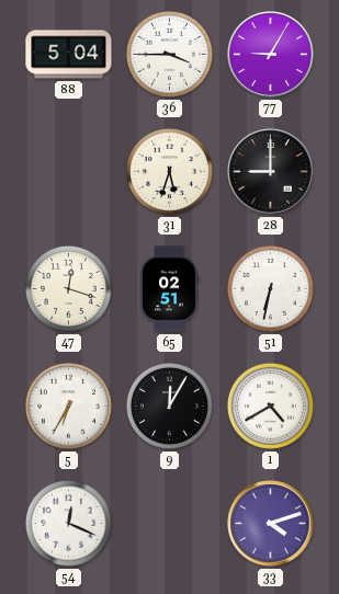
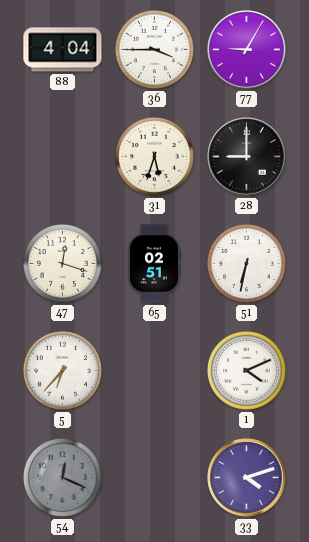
88: 5:04 -> 4:04
5: 6:35 -> 6:37
9: 12:05 -> none
1: 4:40 -> 4:11
54 dial: white -> grey
